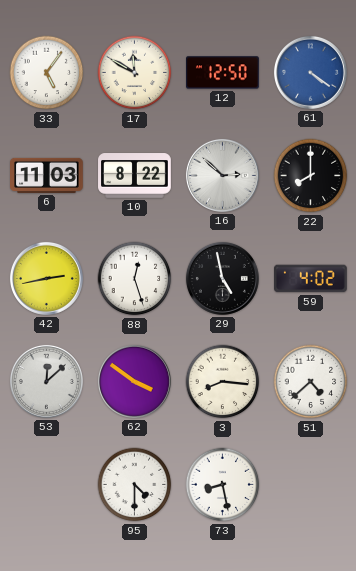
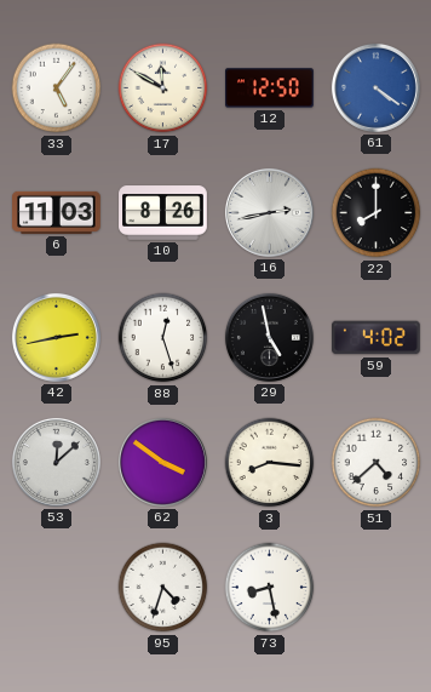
10: 8:22 -> 8:26
16: 2:52 -> 2:43
95: 4:30 -> 4:33
